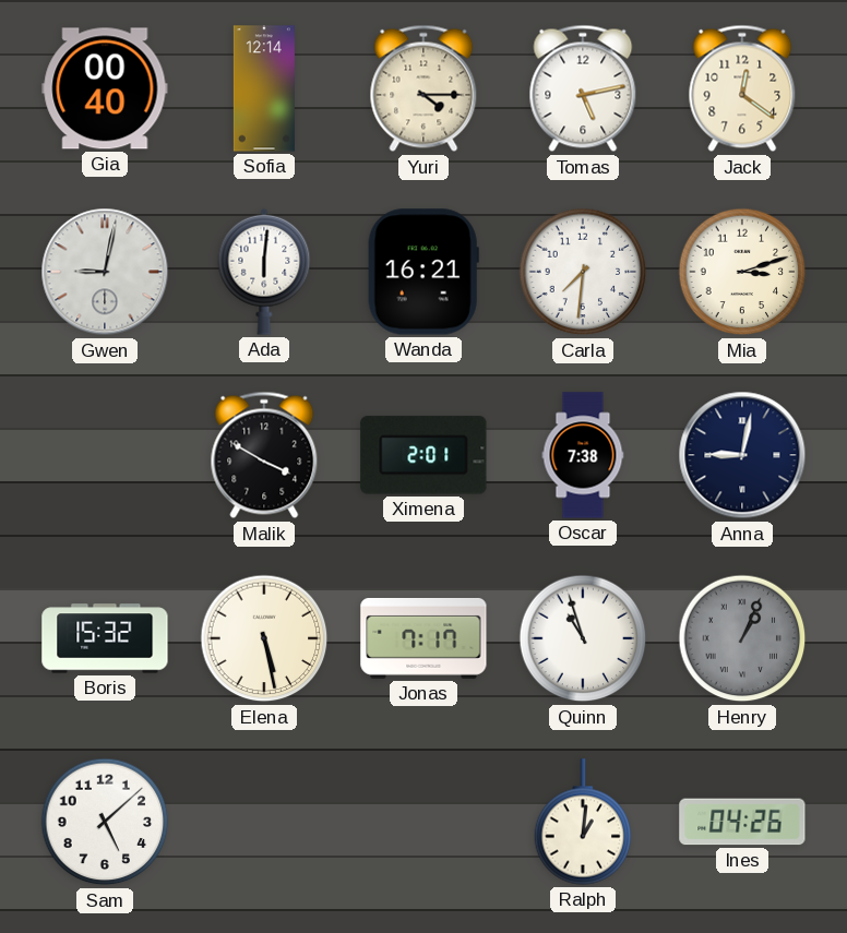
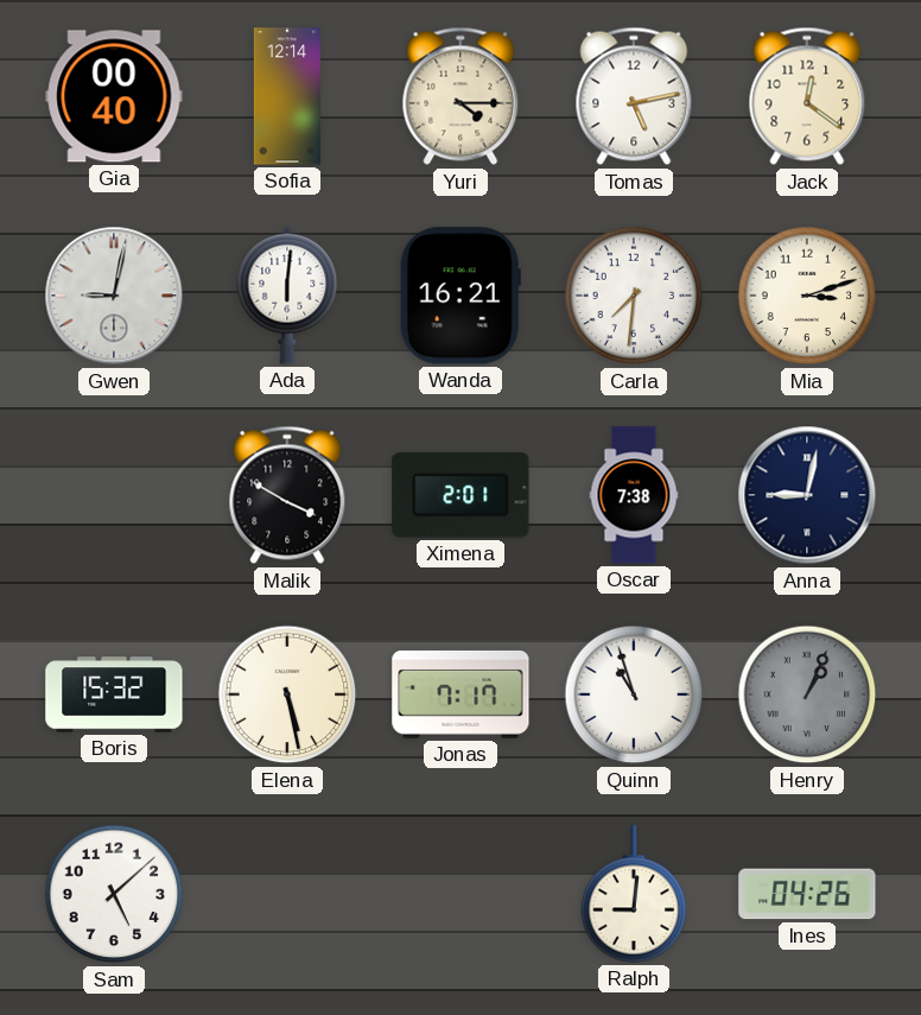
Ralph: 1:01 -> 9:01
